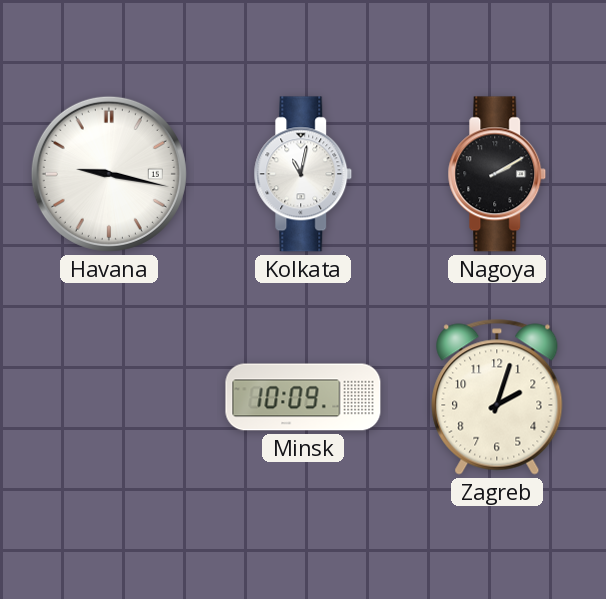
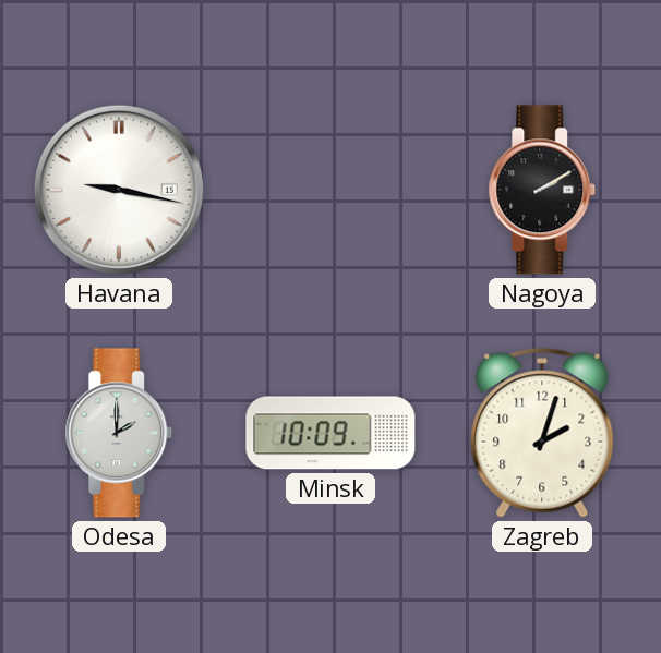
Kolkata: 11:02 -> none
Odesa: none -> 2:00
